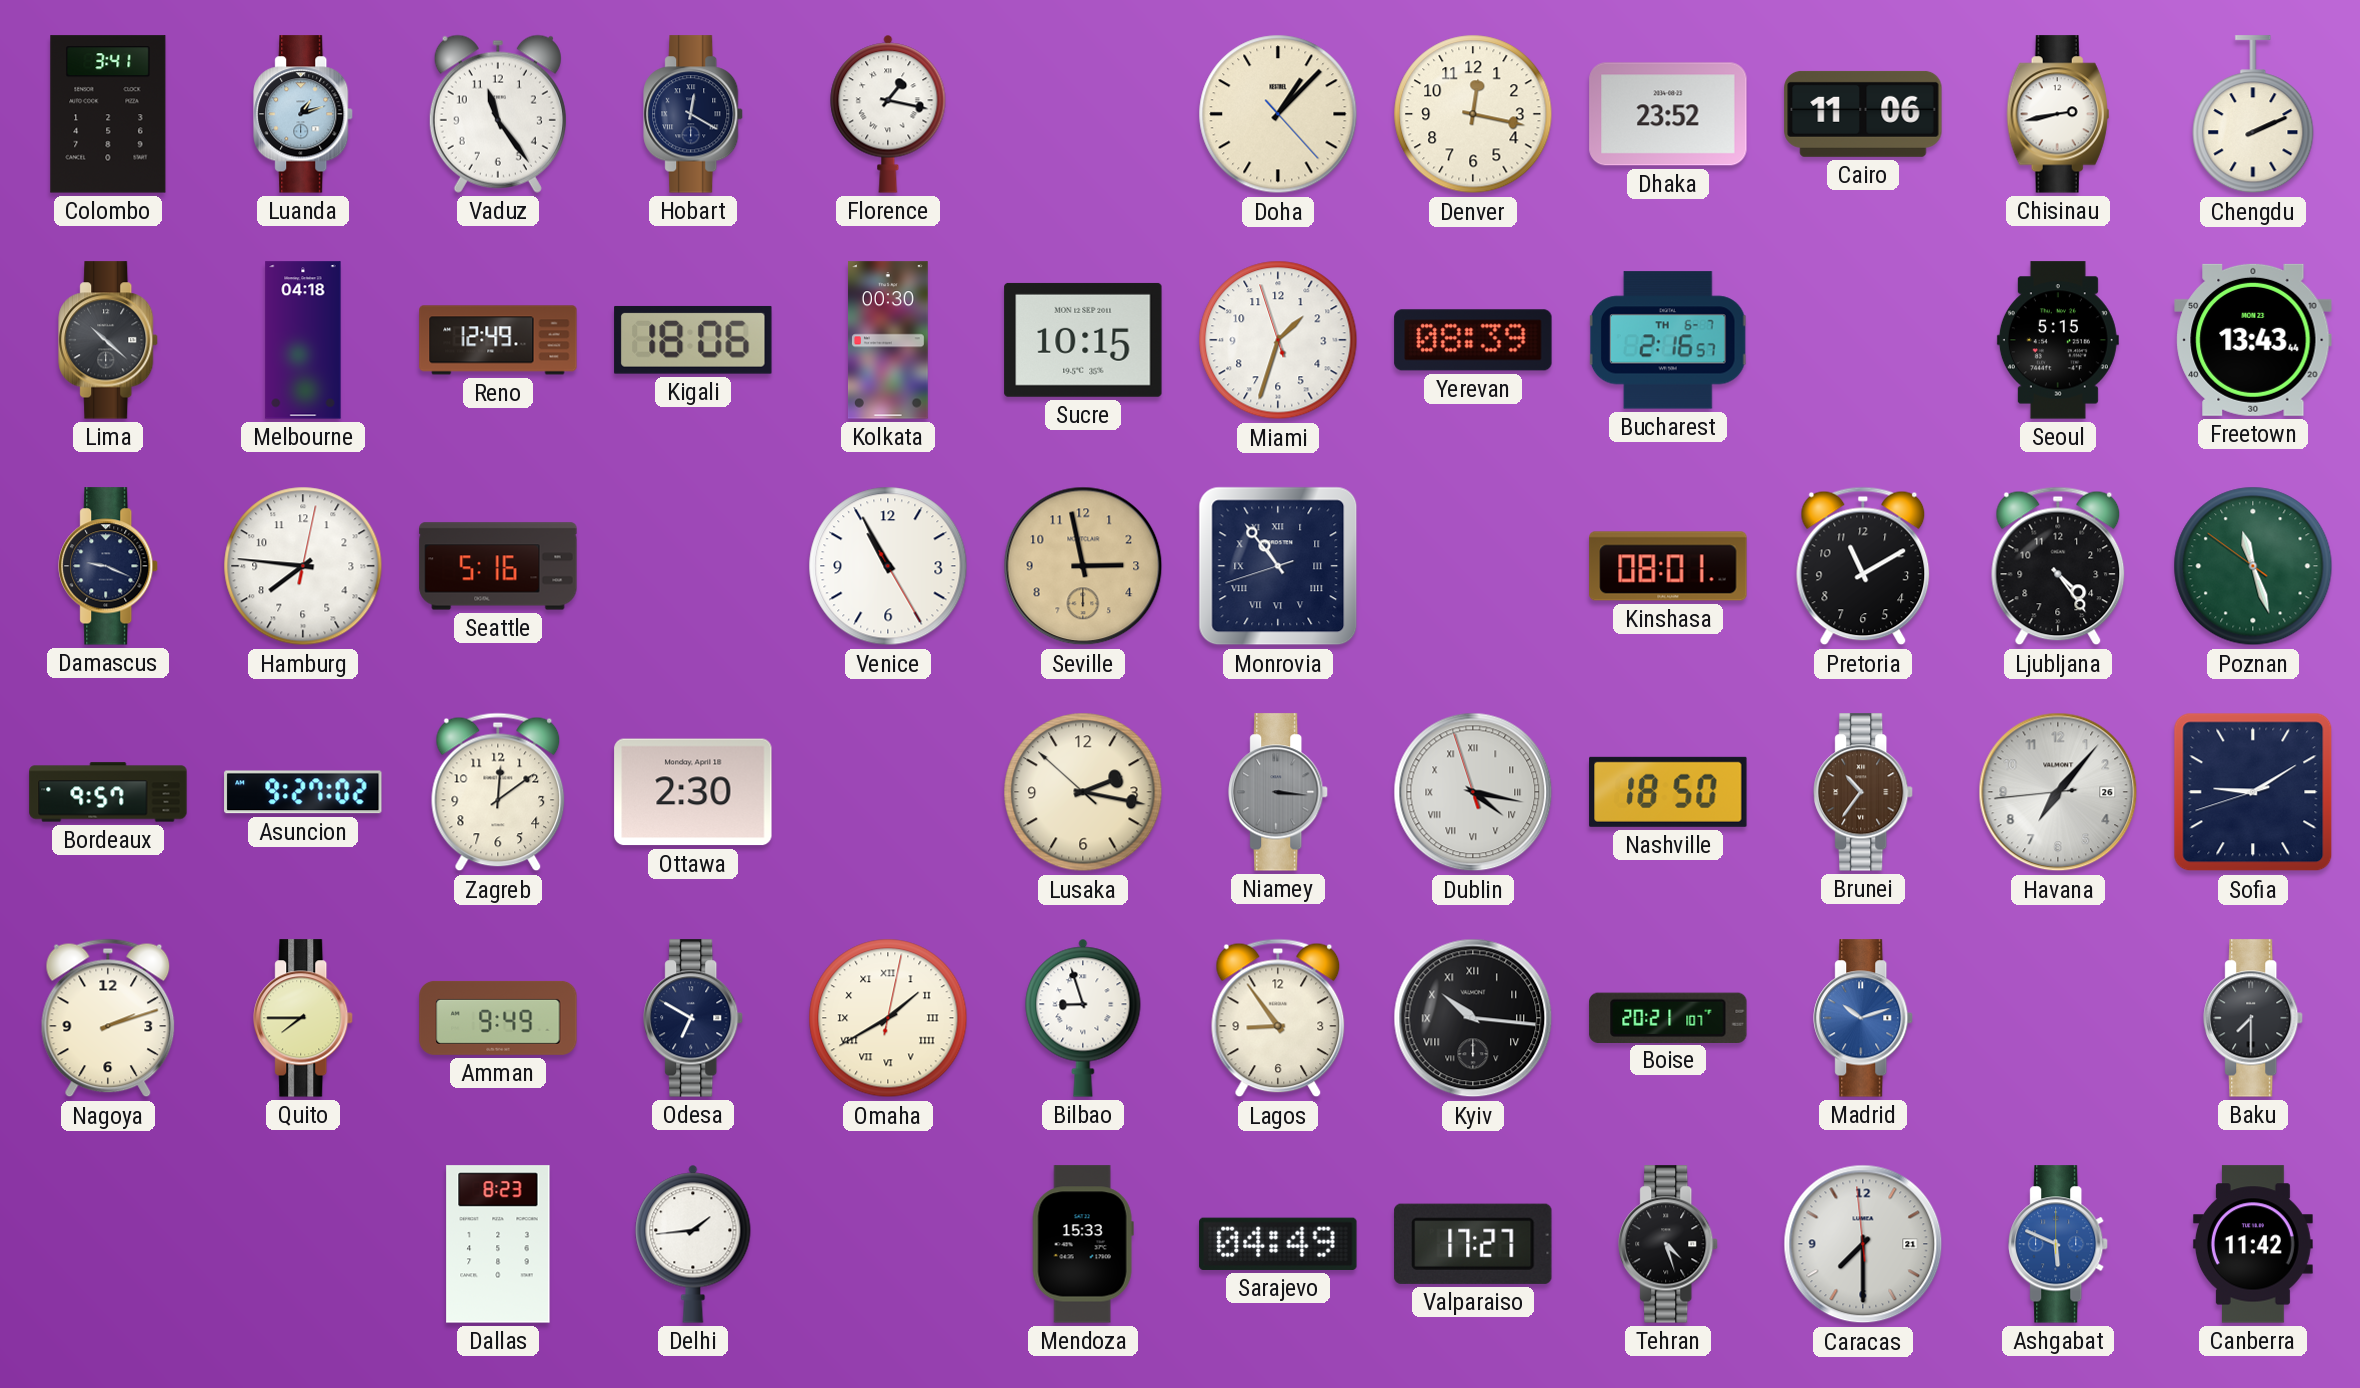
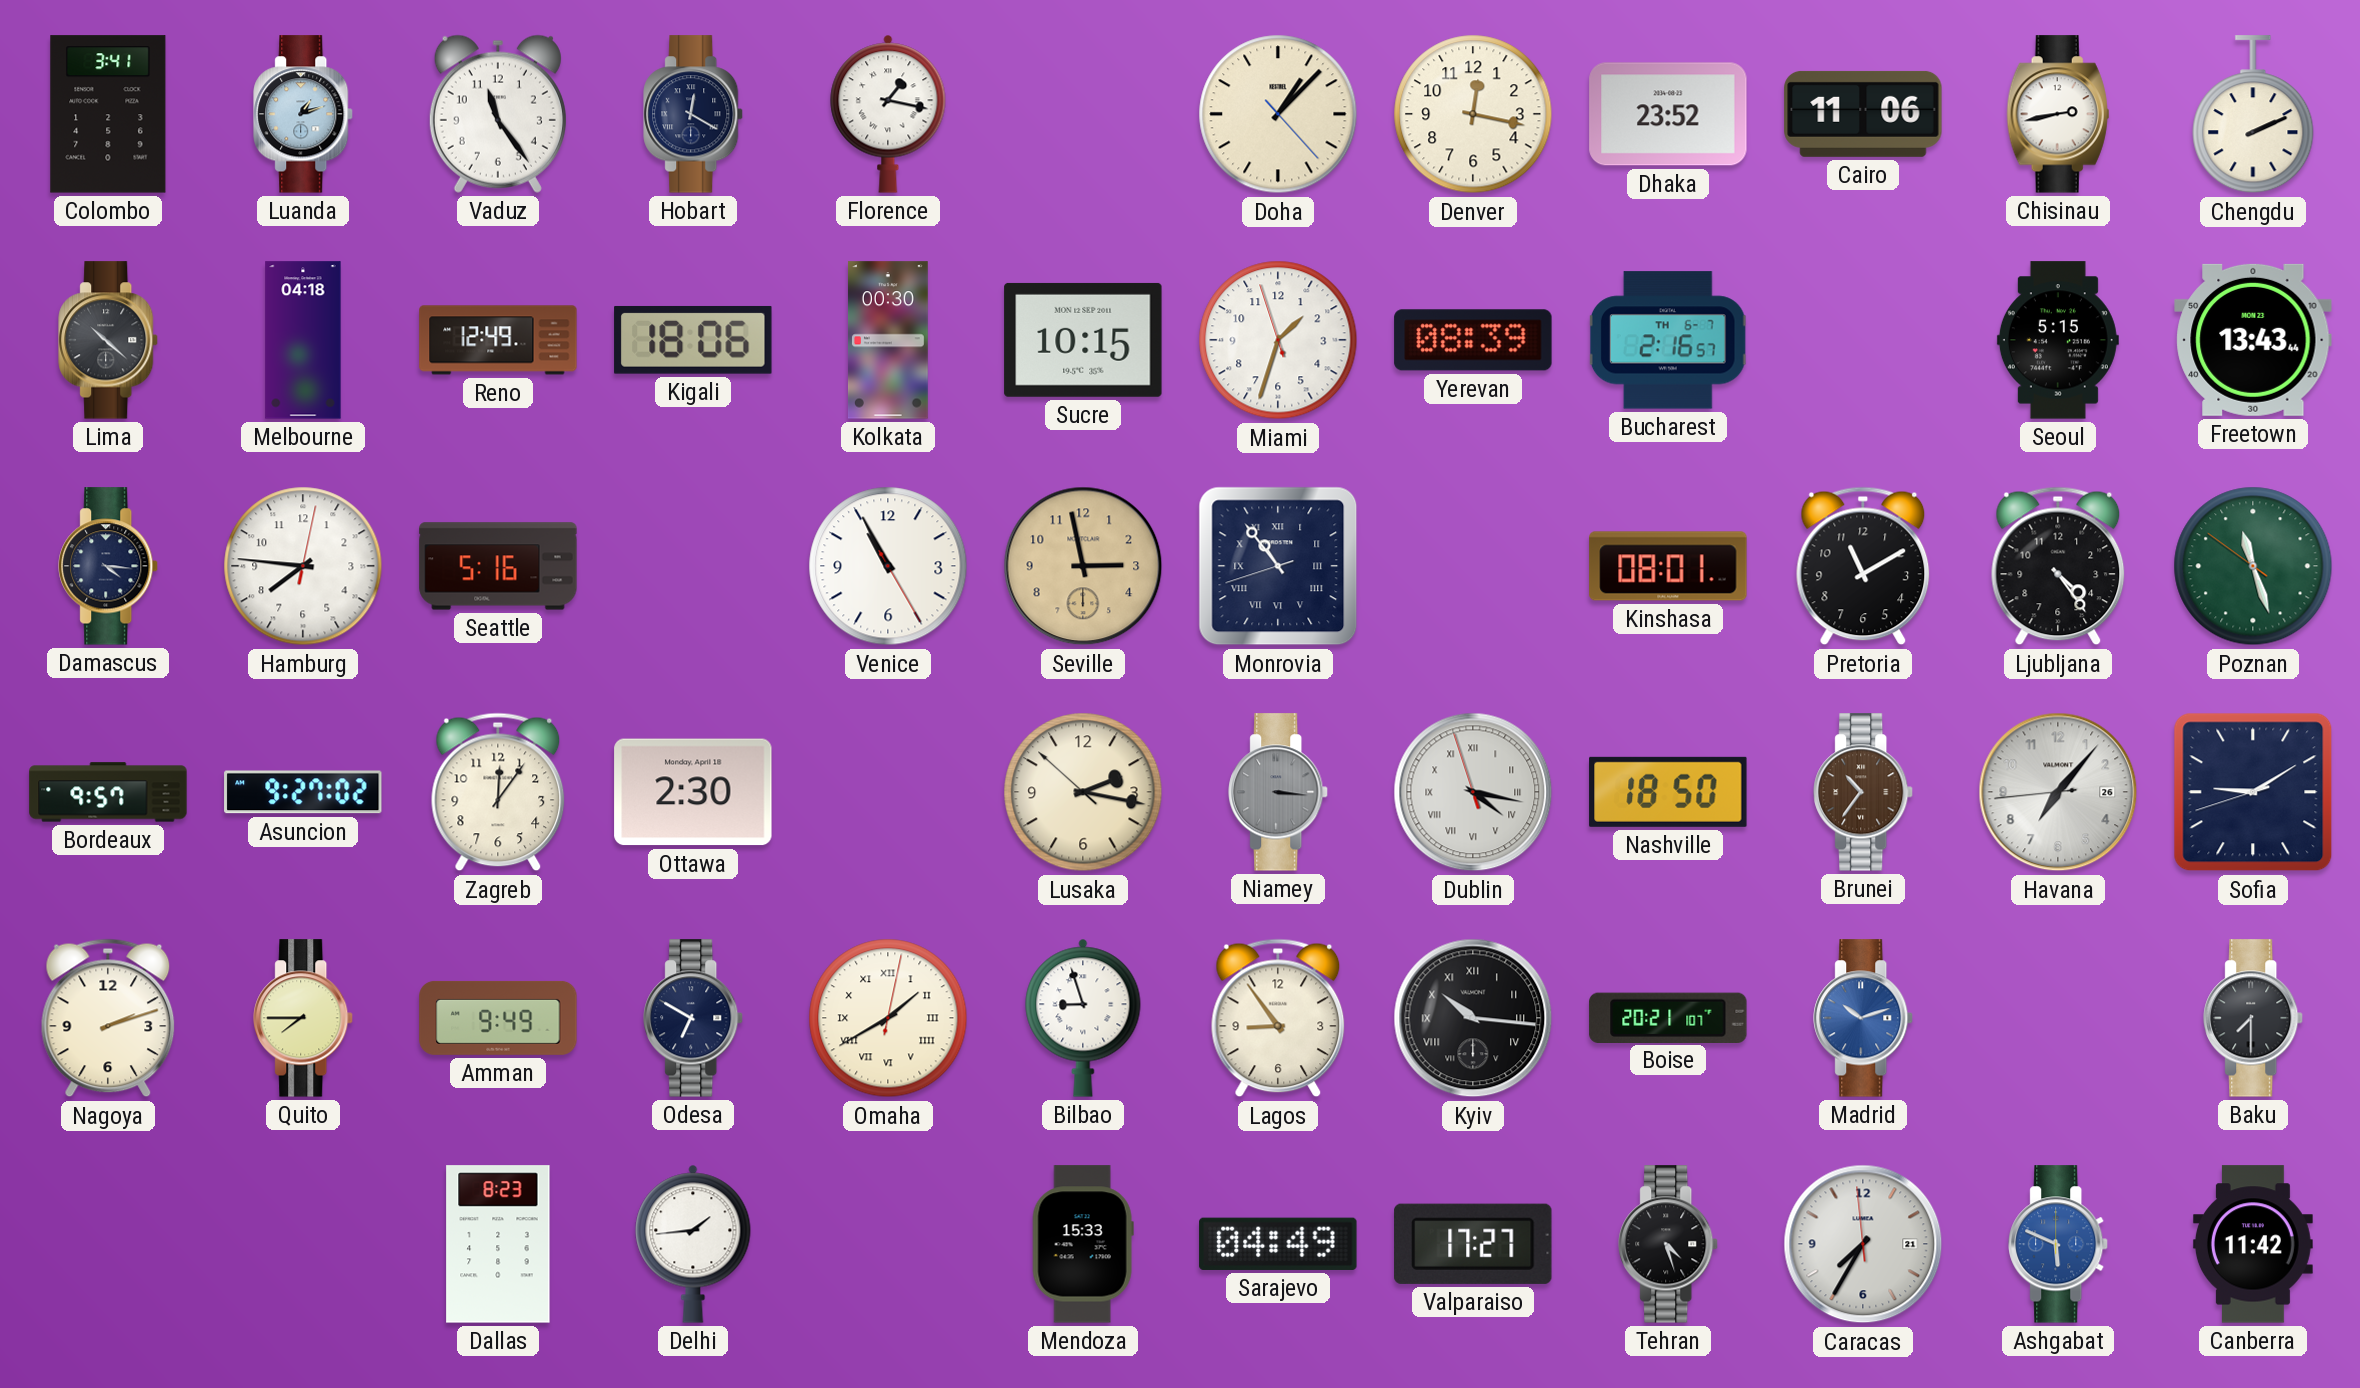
Damascus: 9:19 -> 4:16
Zagreb: 12:09 -> 12:06
Caracas: 7:29 -> 7:34
